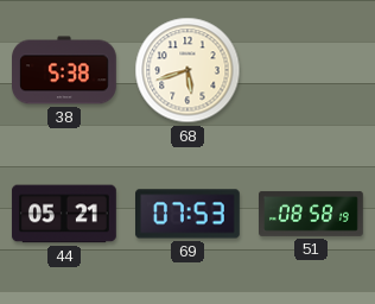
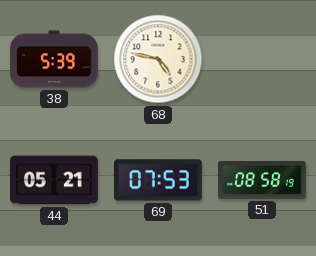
38: 5:38 -> 5:39
68: 5:42 -> 4:47
